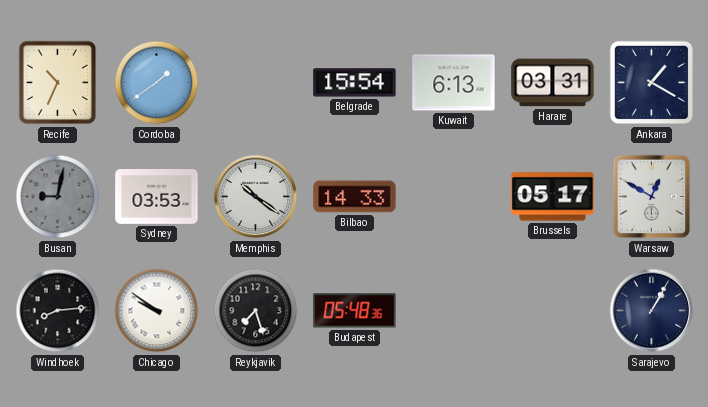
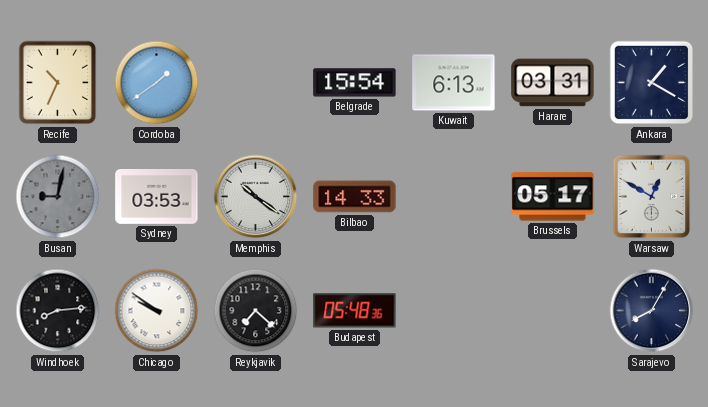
Reykjavik: 7:27 -> 7:22
Sarajevo: 1:05 -> 8:05
